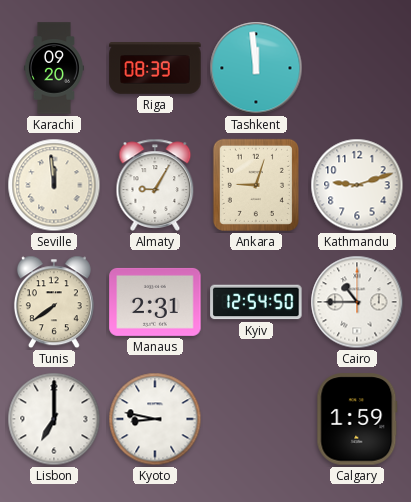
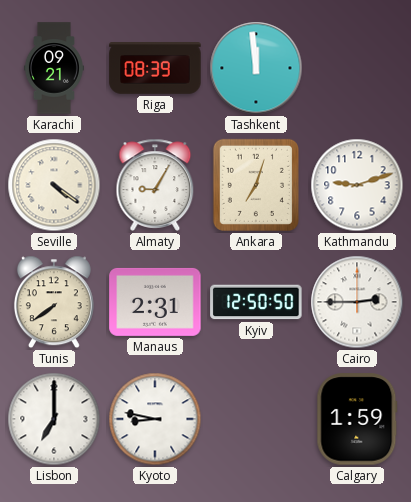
Karachi: 09:20 -> 09:21
Seville: 11:59 -> 4:21
Ankara: 9:03 -> 7:03
Kyiv: 12:54 -> 12:50
Cairo: 10:45 -> 2:45
